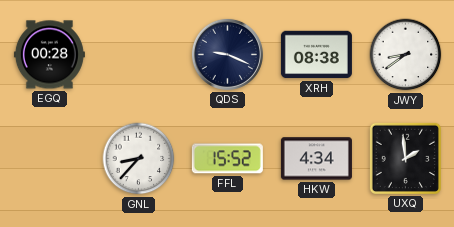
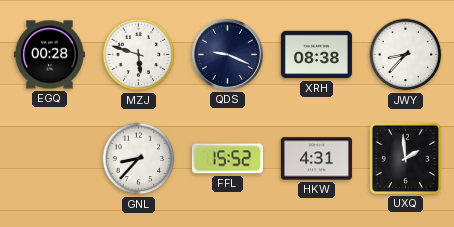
MZJ: none -> 5:48
JWY: 8:39 -> 8:37
HKW: 4:34 -> 4:31
